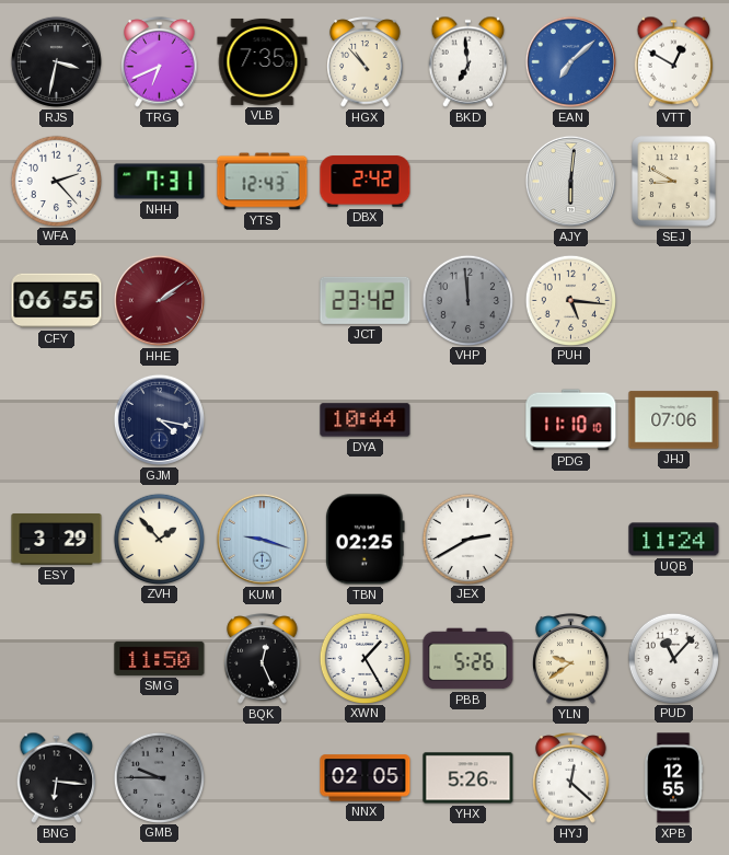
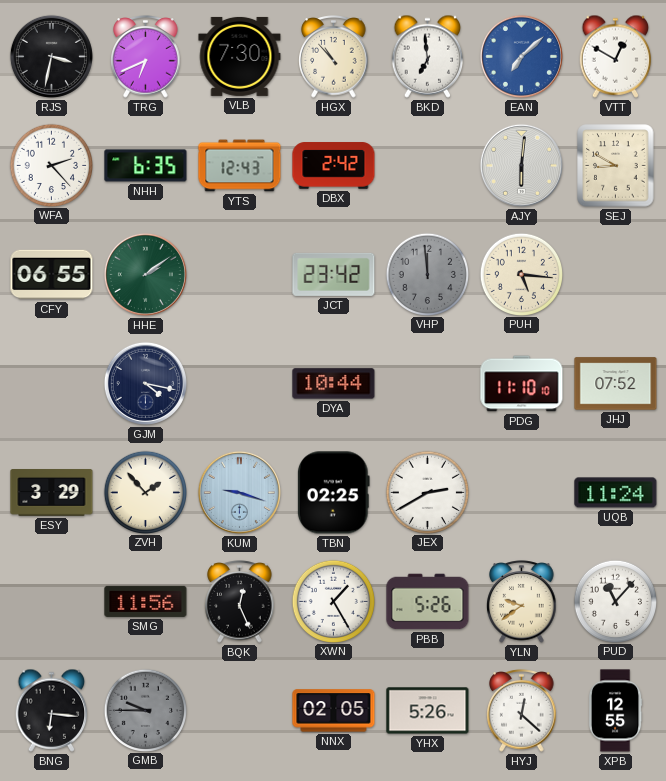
VLB: 7:35 -> 7:30
NHH: 7:31 -> 6:35
HHE dial: burgundy -> green
JHJ: 07:06 -> 07:52
SMG: 11:50 -> 11:56
